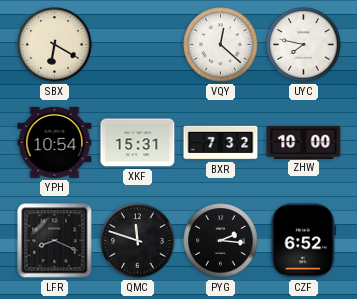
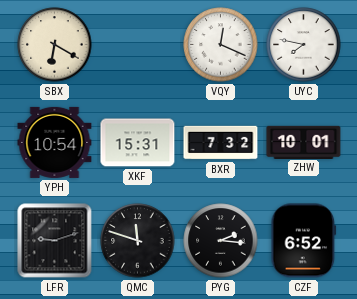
VQY: 12:22 -> 12:19
ZHW: 10:00 -> 10:01
LFR: 8:19 -> 9:12
